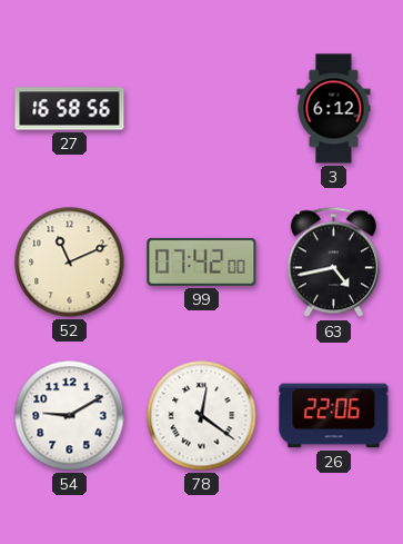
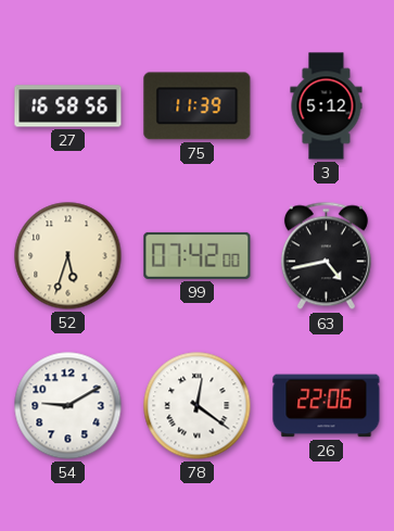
75: none -> 11:39
3: 6:12 -> 5:12
52: 11:11 -> 5:33
